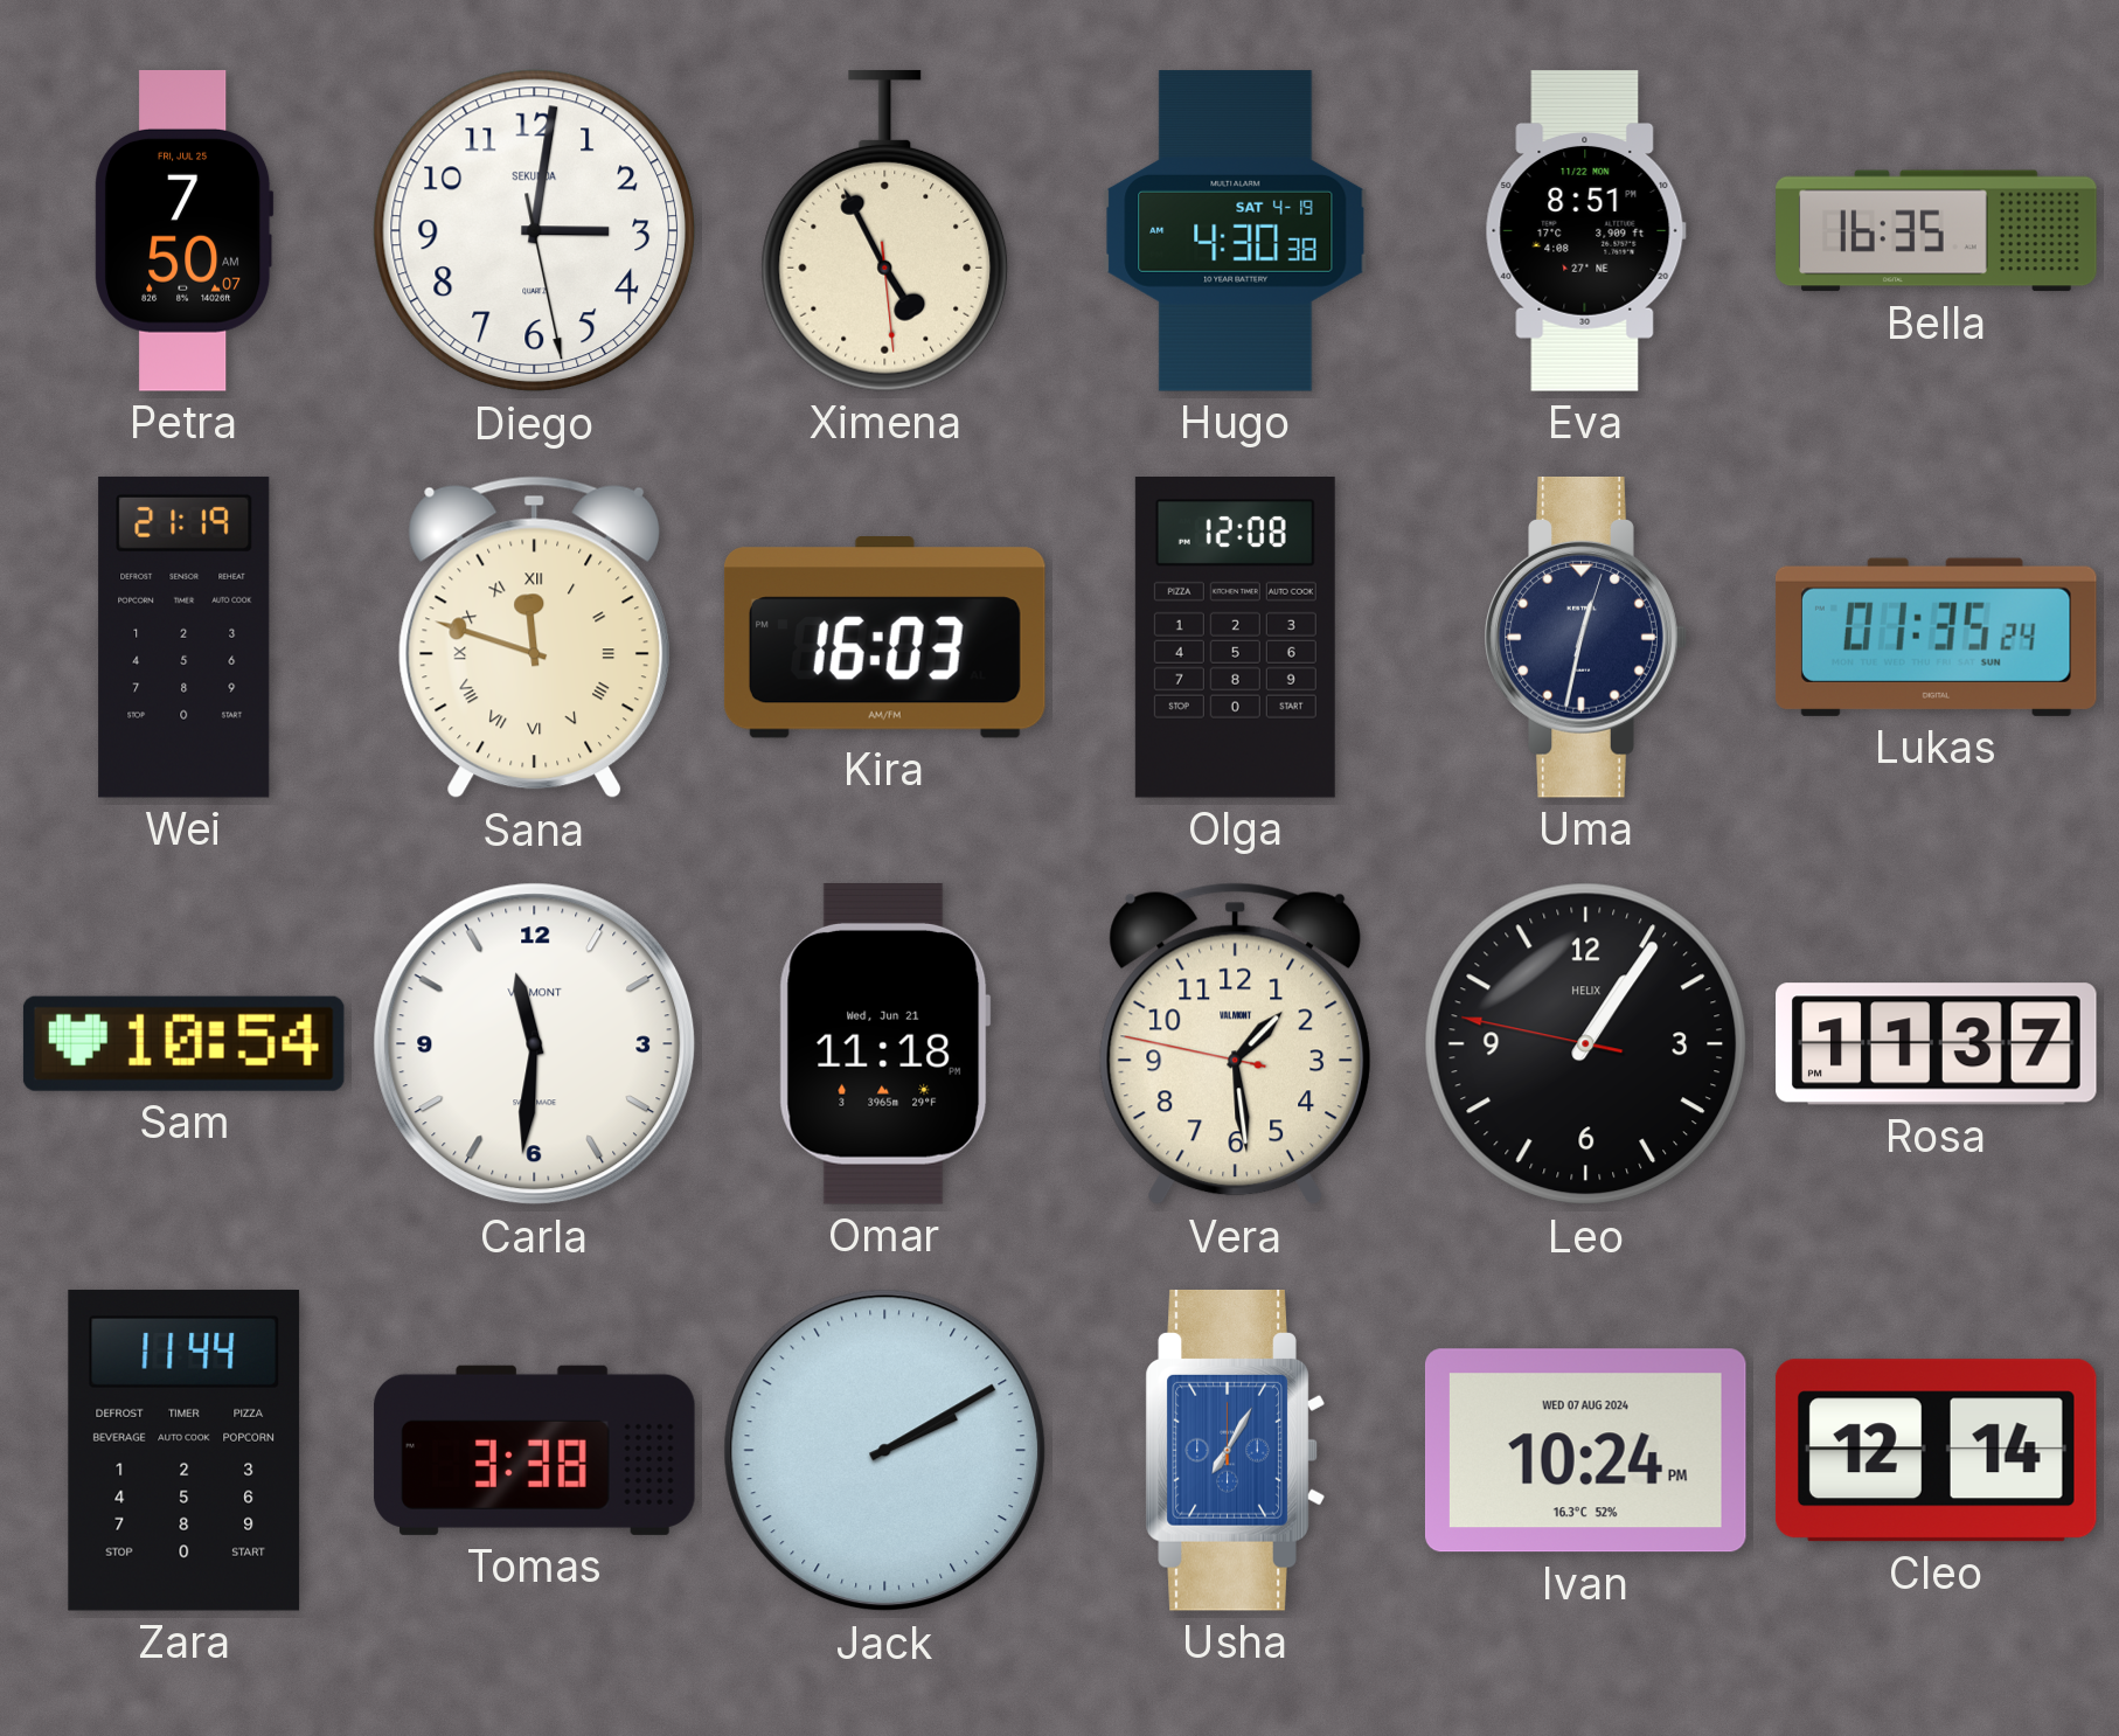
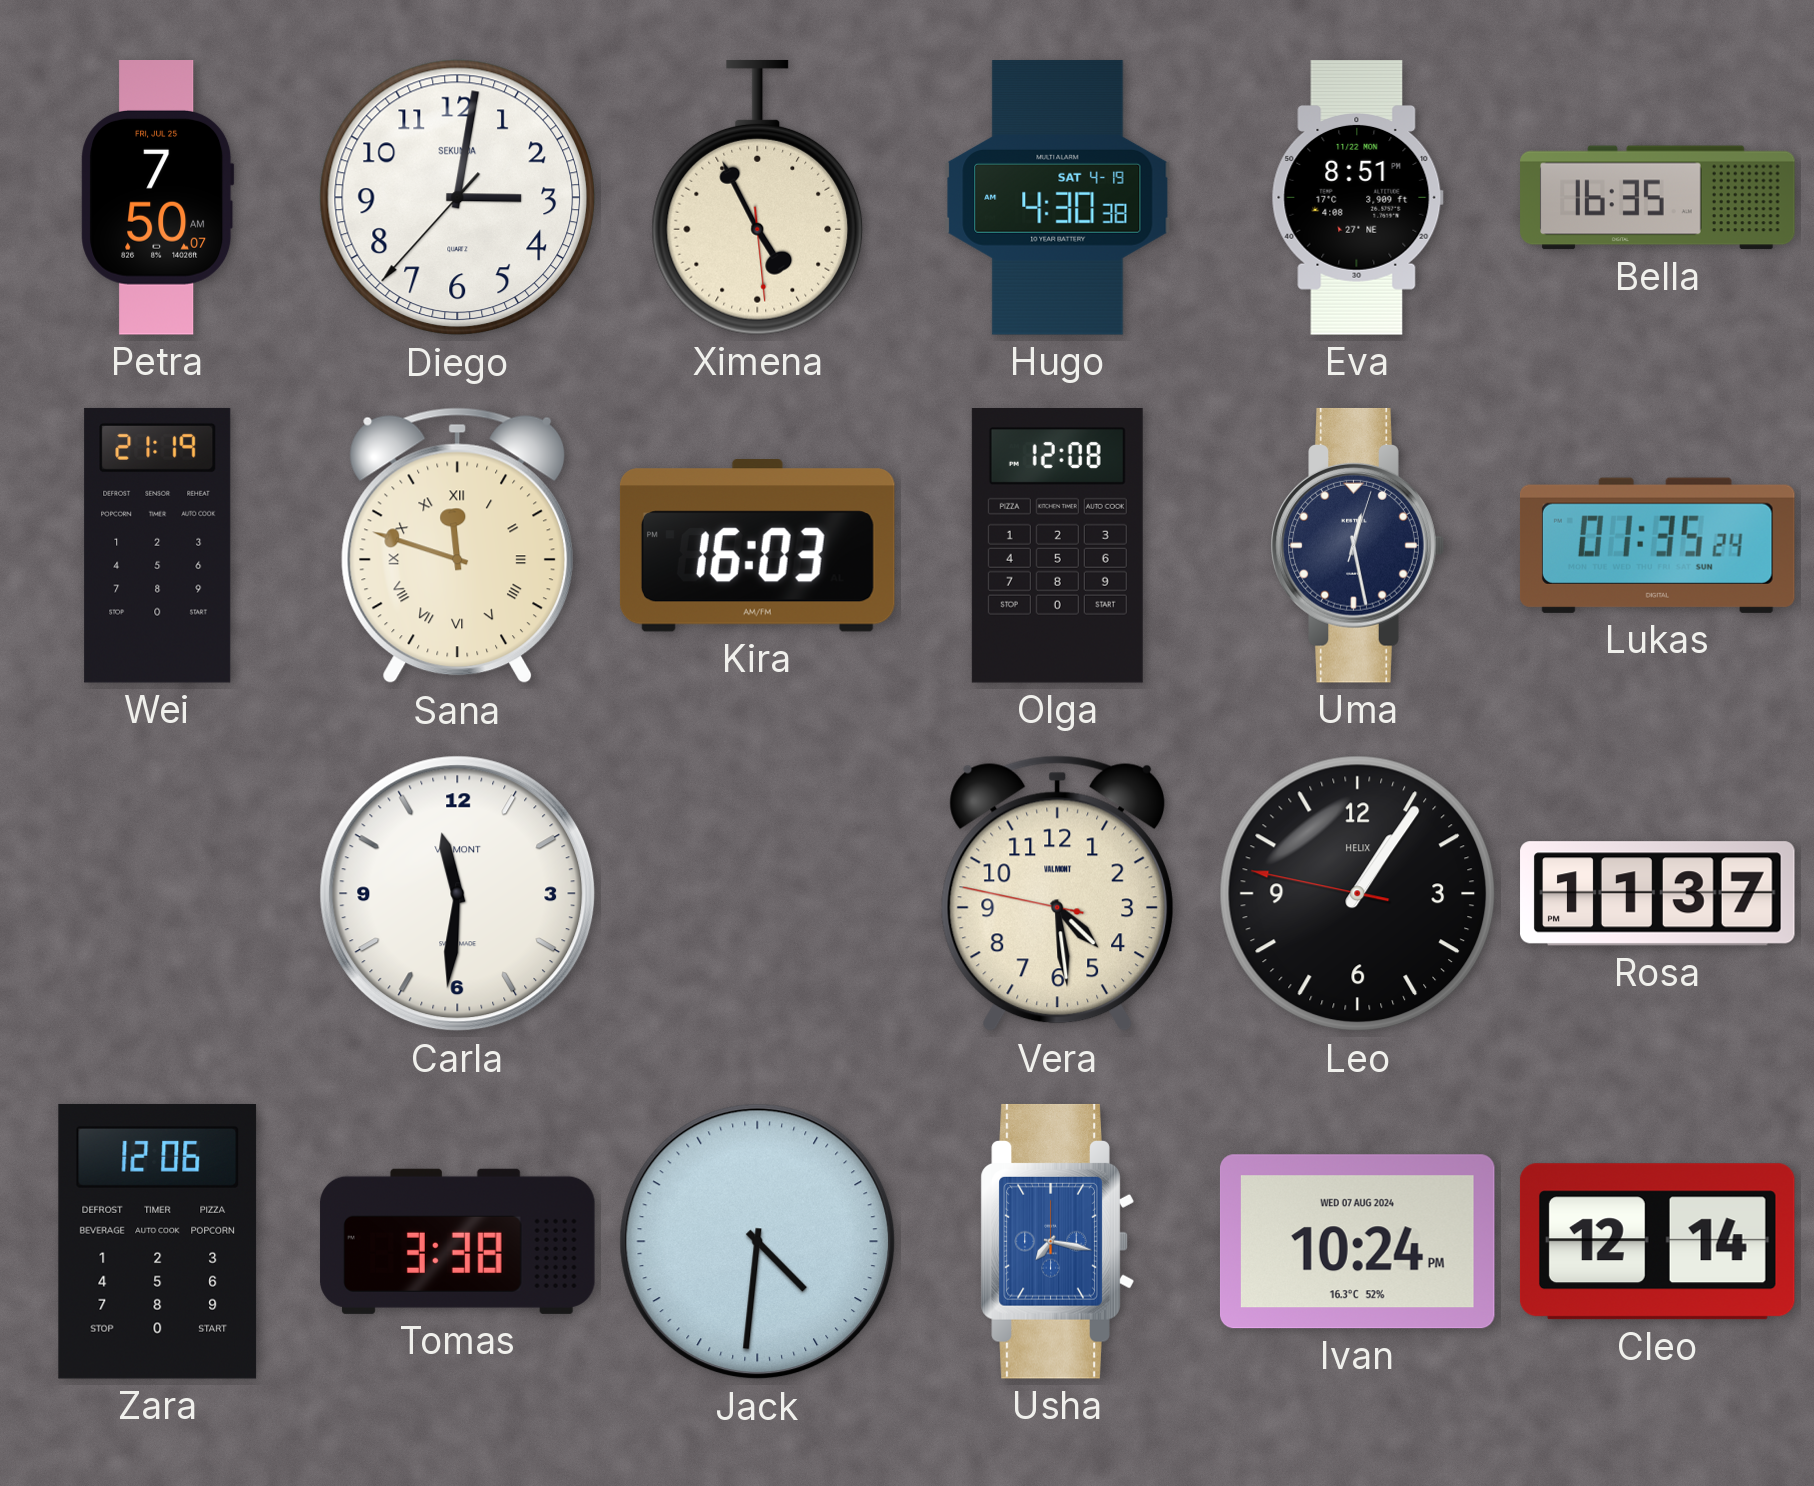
Diego: 3:01:28 -> 3:01:37
Uma: 12:32 -> 12:28
Sam: 10:54 -> none
Omar: 11:18 -> none
Vera: 1:28 -> 4:28
Zara: 11:44 -> 12:06
Jack: 2:10 -> 4:31
Usha: 7:05 -> 7:17
